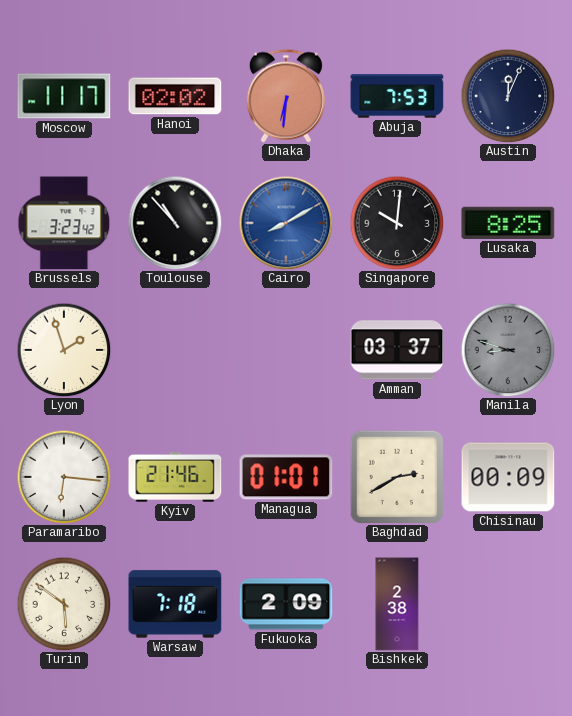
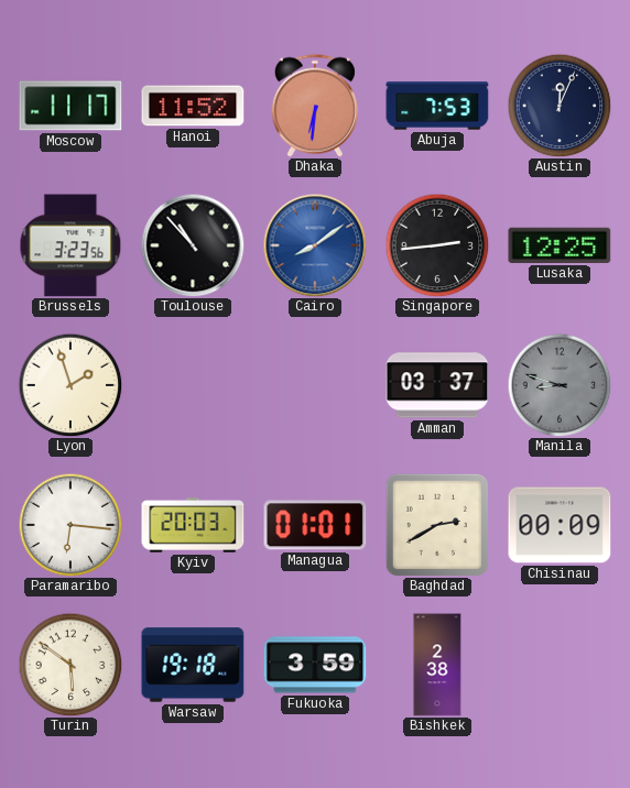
Hanoi: 02:02 -> 11:52
Brussels: 3:23:42 -> 3:23:56
Cairo: 8:10 -> 8:09
Singapore: 10:01 -> 2:44
Lusaka: 8:25 -> 12:25
Kyiv: 21:46 -> 20:03
Warsaw: 7:18 -> 19:18
Fukuoka: 2:09 -> 3:59
